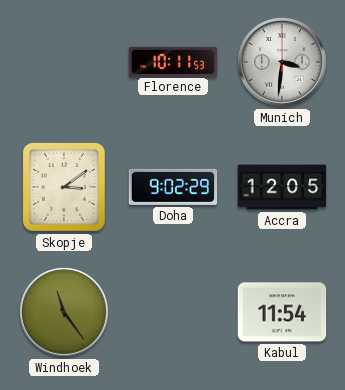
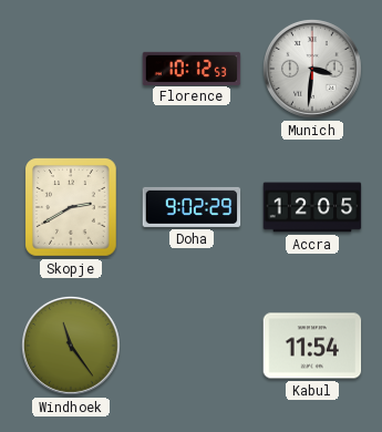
Florence: 10:11 -> 10:12
Skopje: 3:09 -> 2:40
